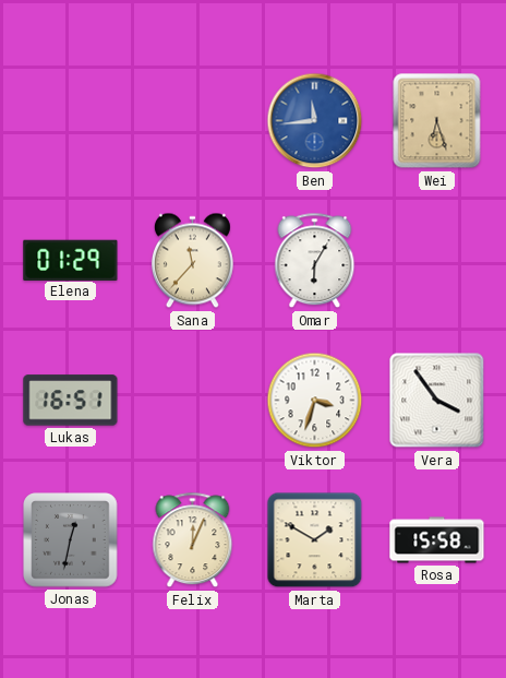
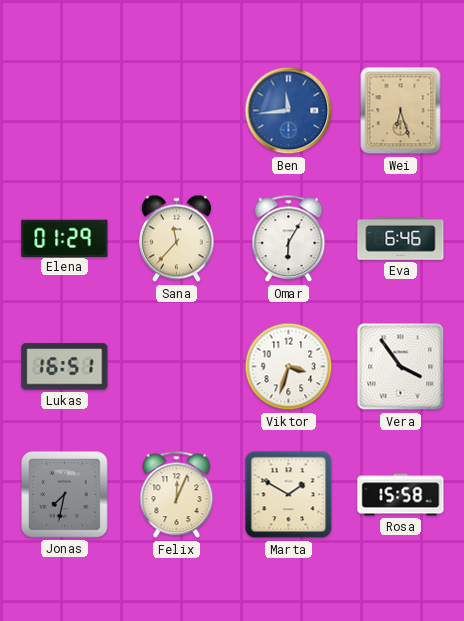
Eva: none -> 6:46
Jonas: 12:32 -> 7:32
